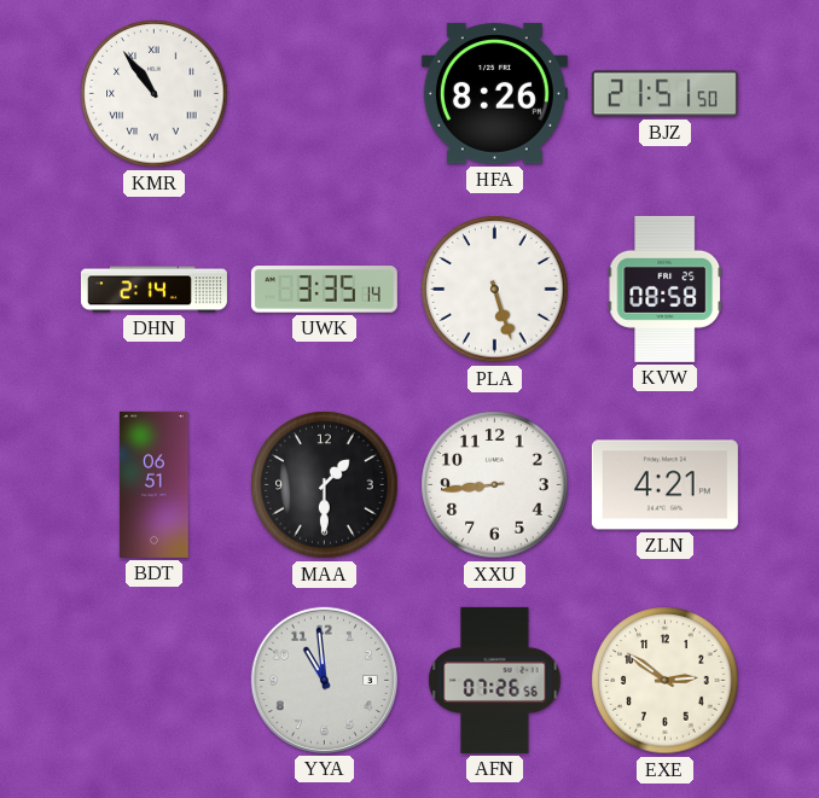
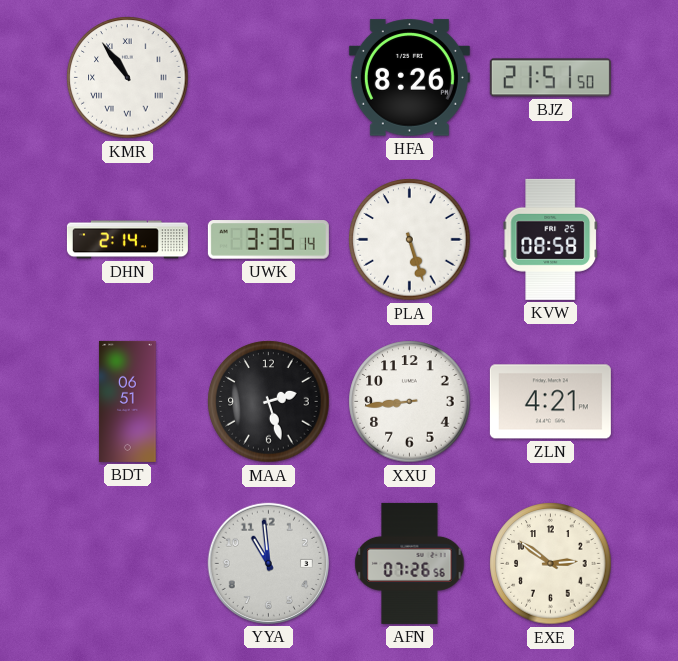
MAA: 1:30 -> 2:27
